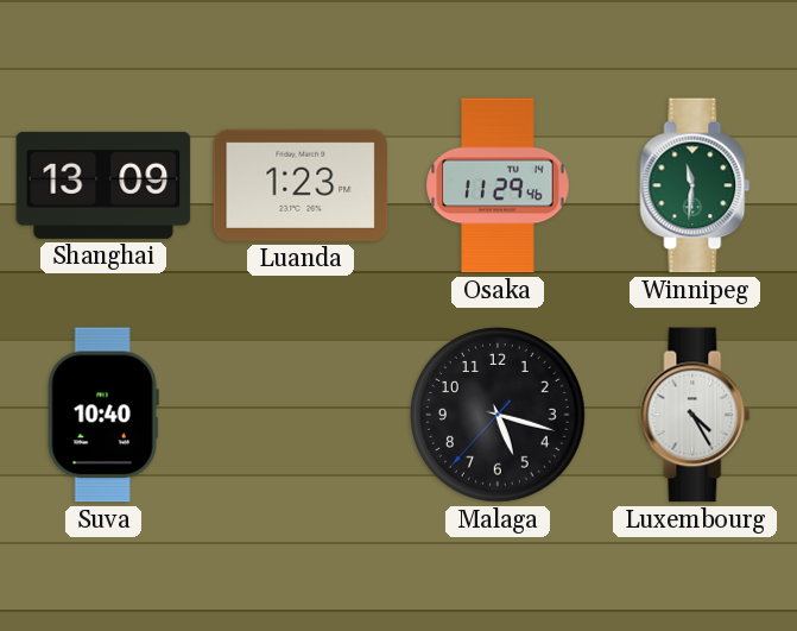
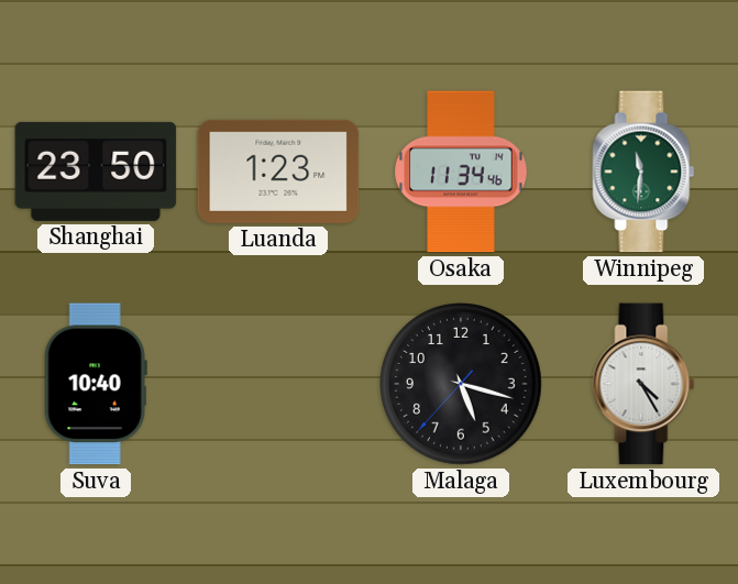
Shanghai: 13:09 -> 23:50
Osaka: 11:29 -> 11:34
